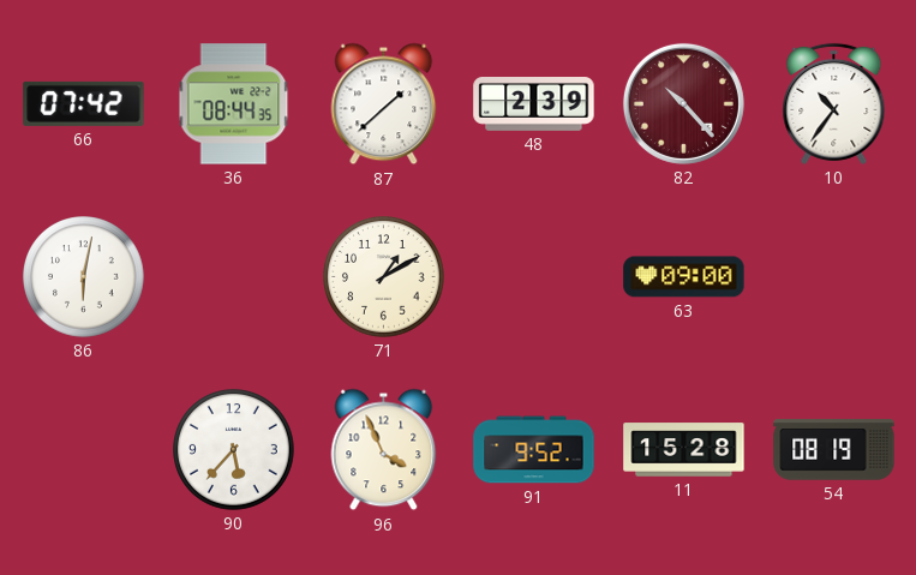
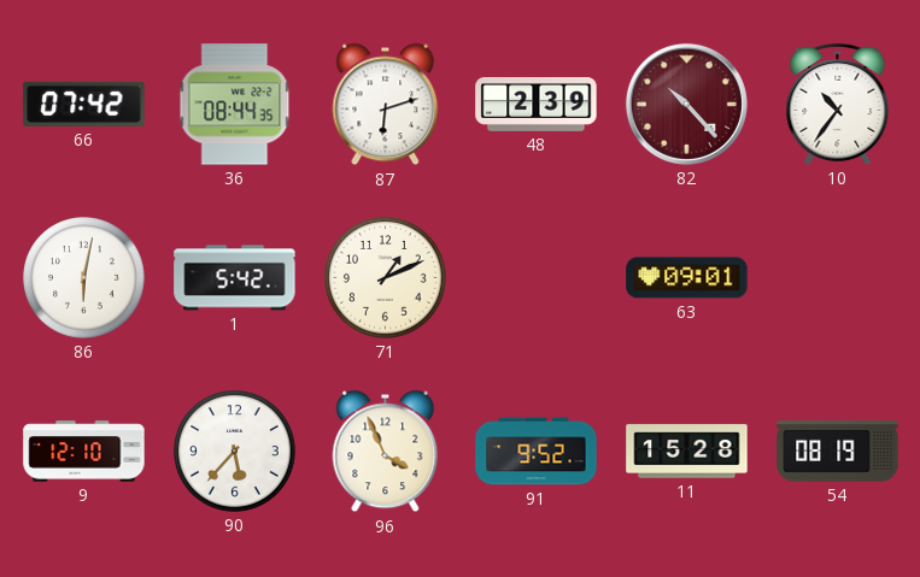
87: 1:38 -> 6:12
1: none -> 5:42
71: 1:10 -> 1:11
63: 09:00 -> 09:01
9: none -> 12:10
